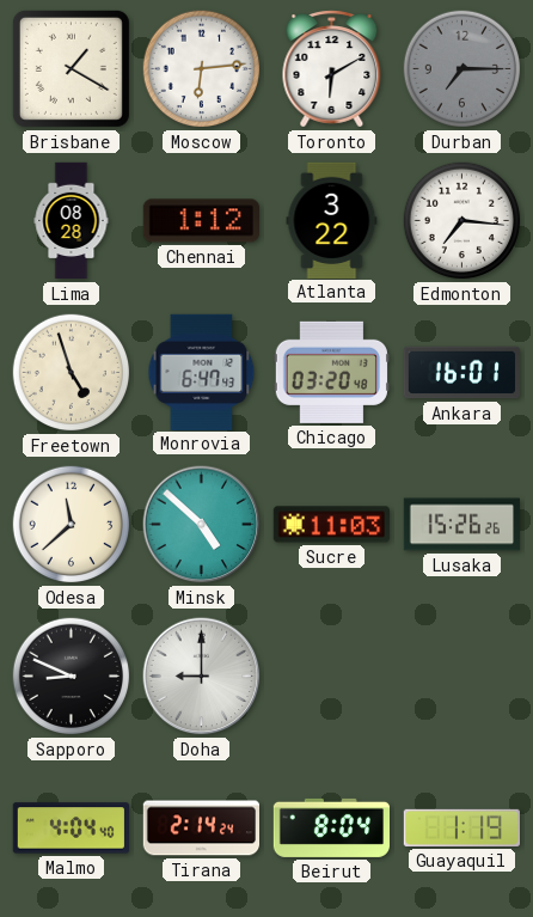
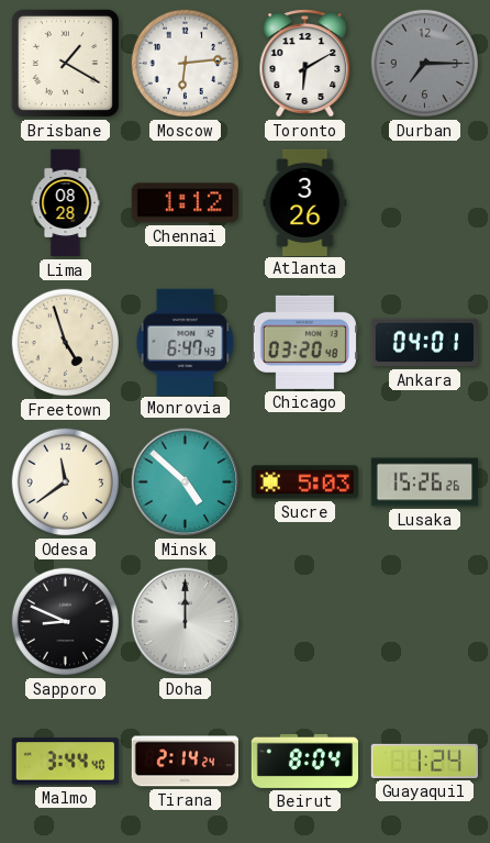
Atlanta: 3:22 -> 3:26
Edmonton: 7:16 -> none
Ankara: 16:01 -> 04:01
Odesa: 11:38 -> 11:39
Sucre: 11:03 -> 5:03
Doha: 9:00 -> 12:00
Malmo: 4:04 -> 3:44
Guayaquil: 1:19 -> 1:24
